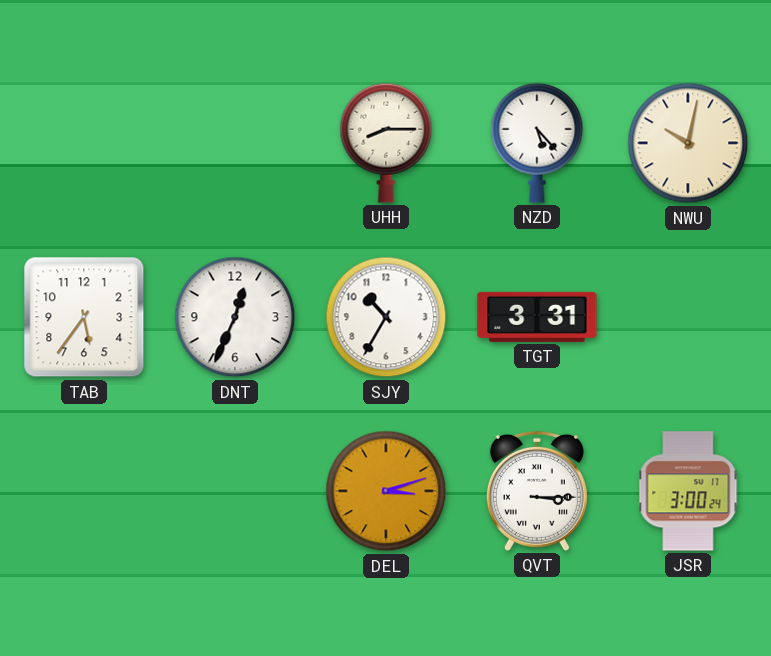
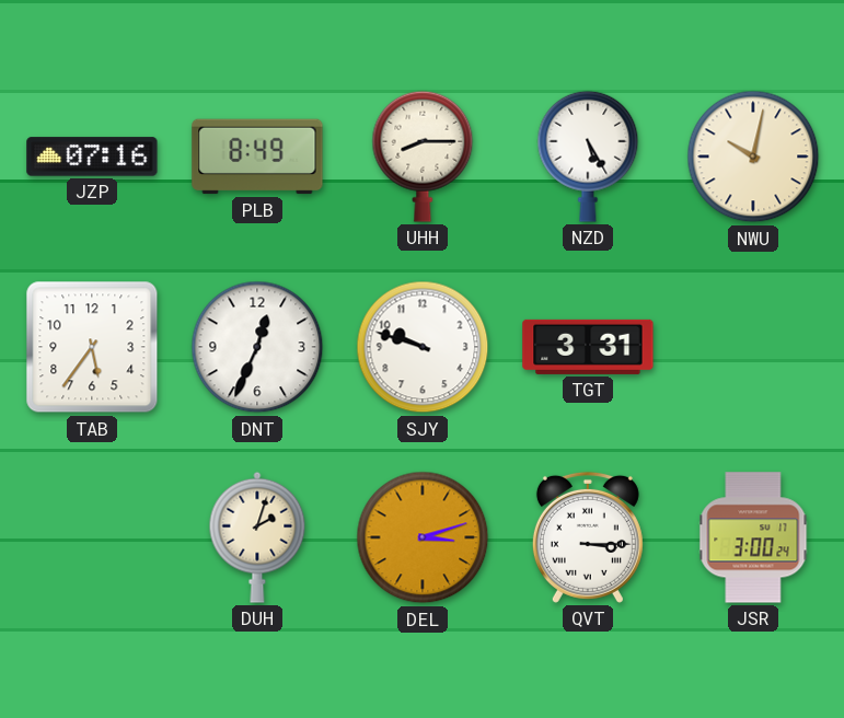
JZP: none -> 07:16
PLB: none -> 8:49
NZD: 5:23 -> 5:25
SJY: 10:35 -> 9:48
DUH: none -> 2:03
